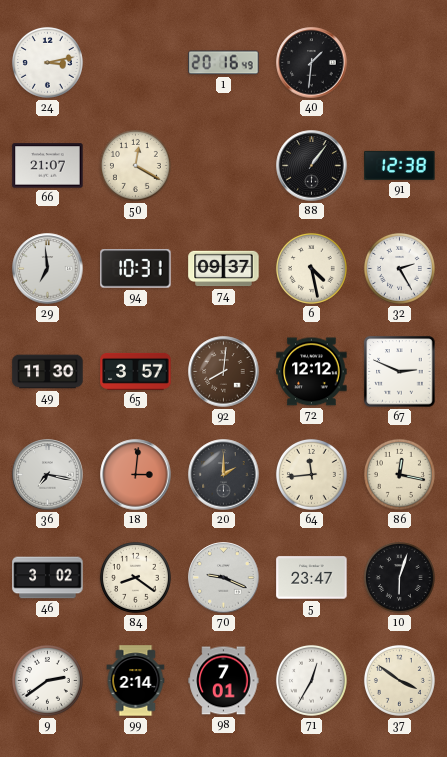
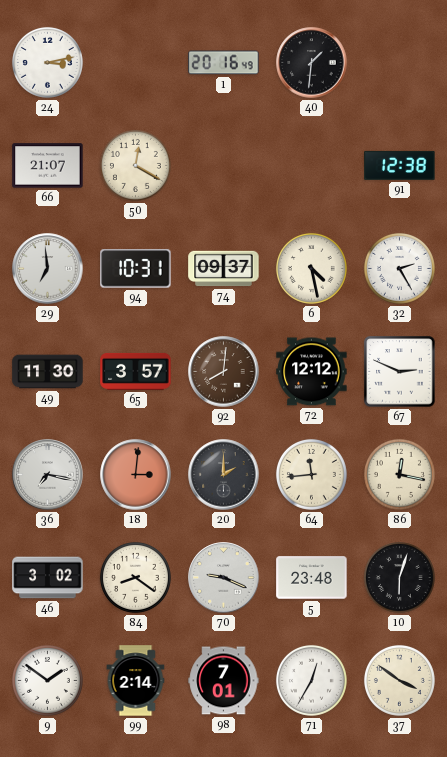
88: 1:06 -> none
5: 23:47 -> 23:48
9: 2:39 -> 1:51
